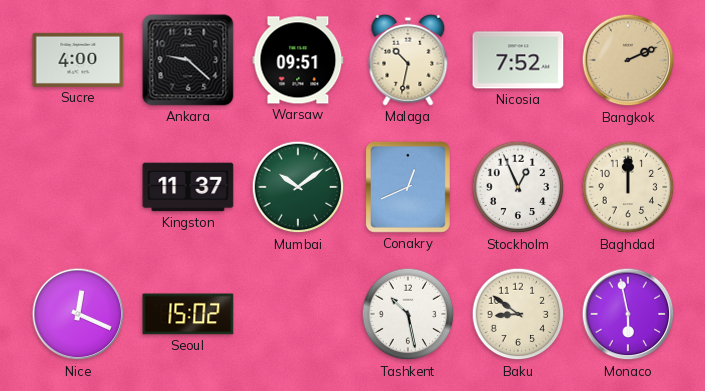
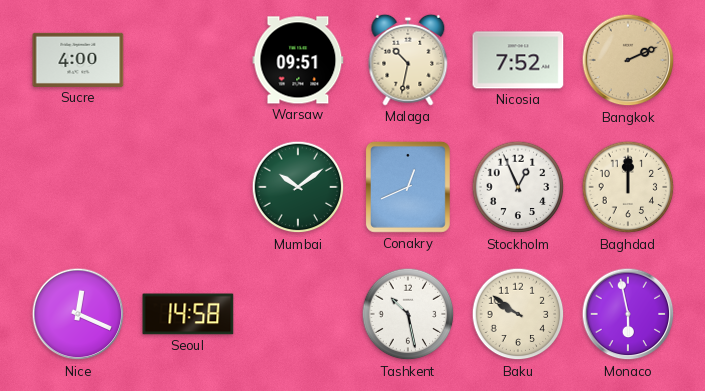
Ankara: 9:22 -> none
Kingston: 11:37 -> none
Seoul: 15:02 -> 14:58
Baku: 8:51 -> 9:51
